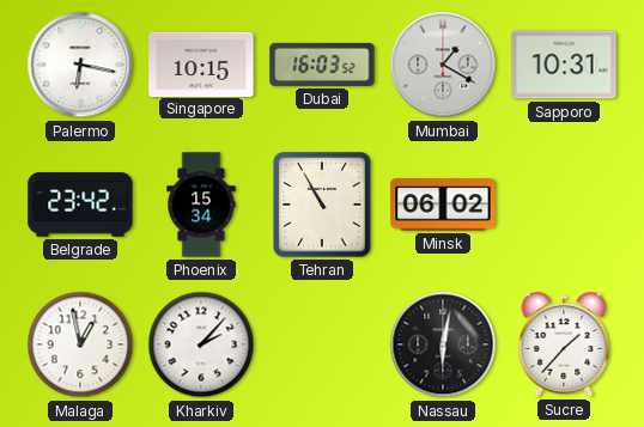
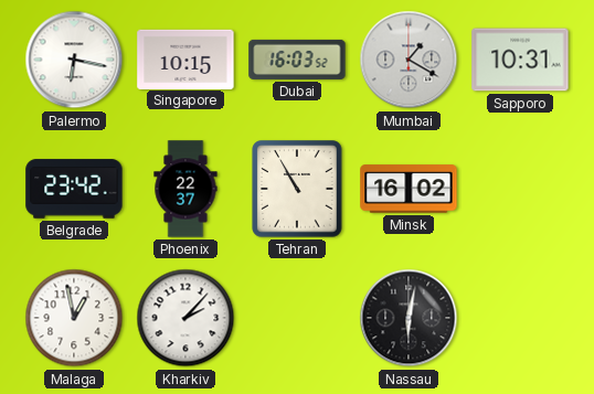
Phoenix: 15:34 -> 22:37
Minsk: 06:02 -> 16:02
Sucre: 1:37 -> none
